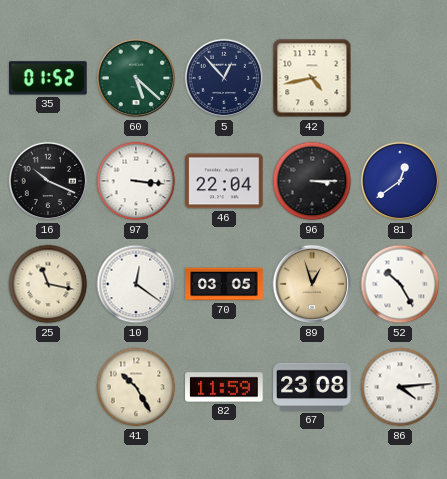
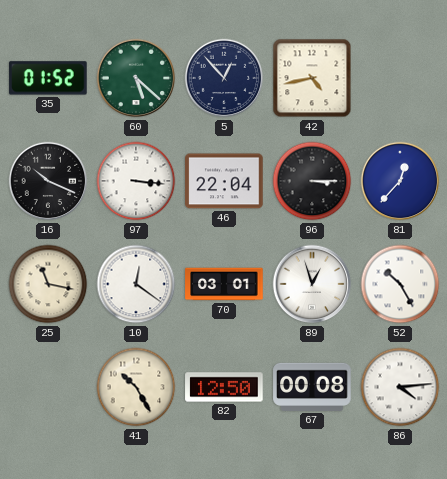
81: 12:39 -> 12:37
70: 03:05 -> 03:01
89 dial: champagne -> white
82: 11:59 -> 12:50
67: 23:08 -> 00:08
